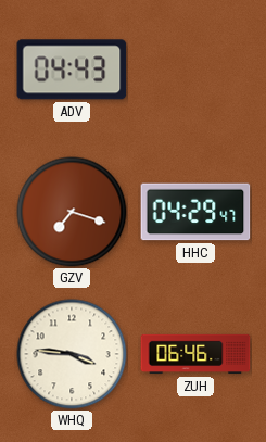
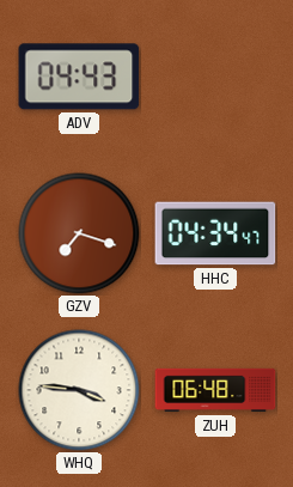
HHC: 04:29 -> 04:34
ZUH: 06:46 -> 06:48
